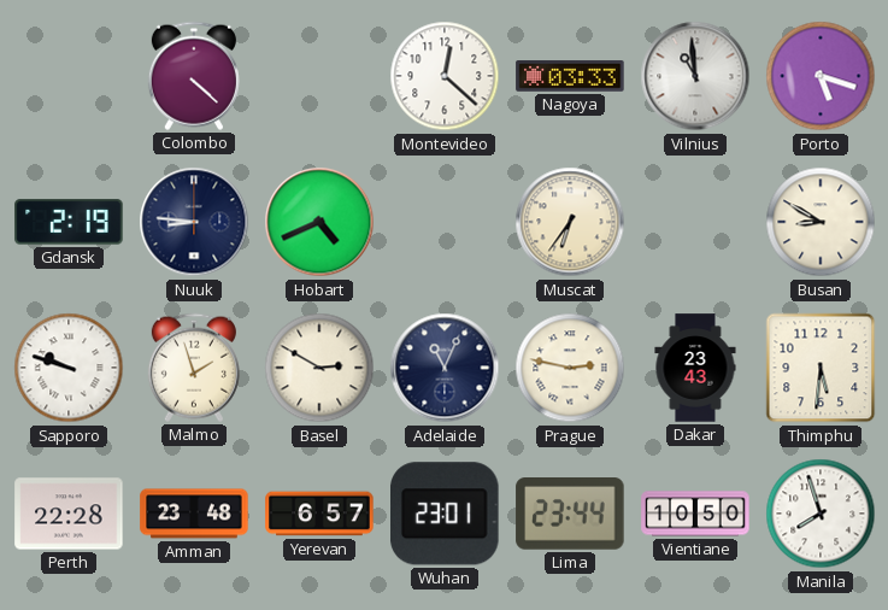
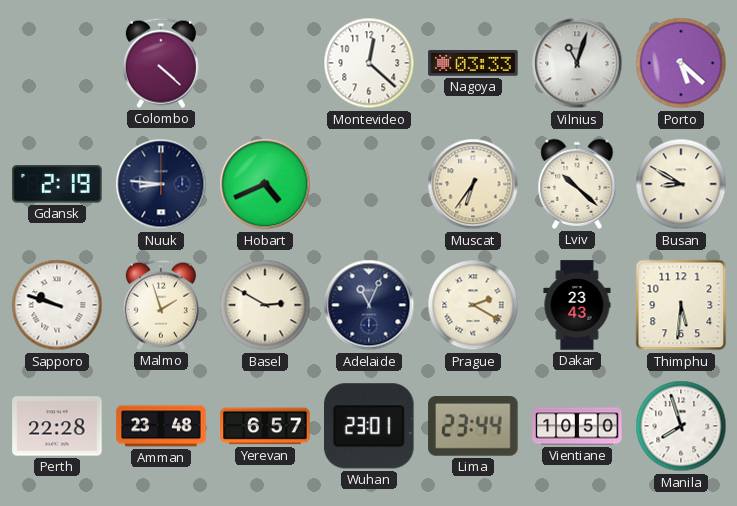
Vilnius: 10:59 -> 11:03
Porto: 5:18 -> 5:22
Lviv: none -> 10:22
Prague: 2:47 -> 2:20
